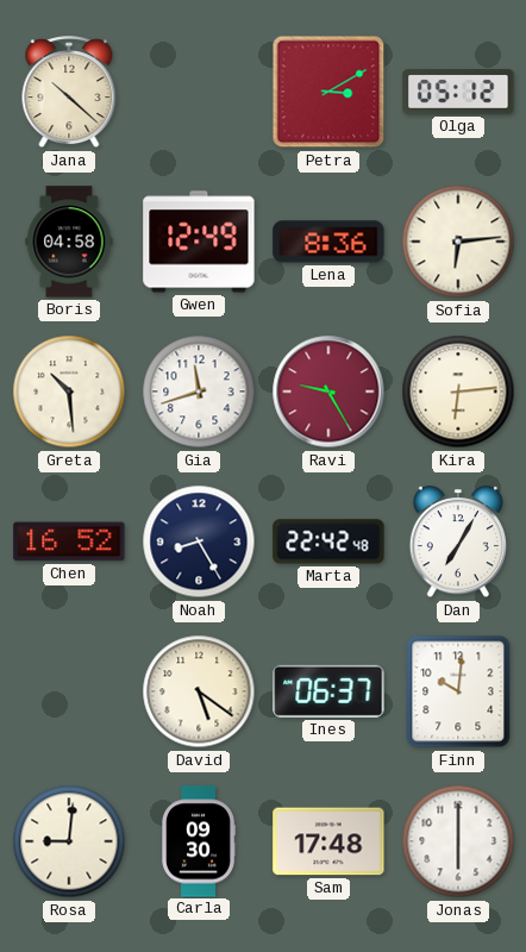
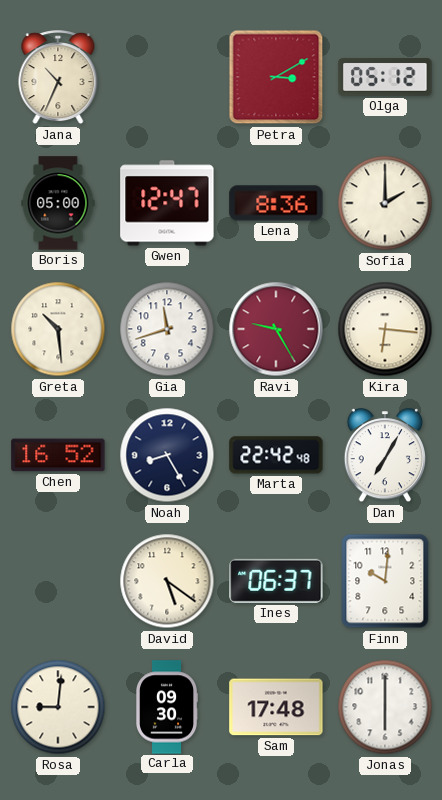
Jana: 10:22 -> 10:34
Boris: 04:58 -> 05:00
Gwen: 12:49 -> 12:47
Sofia: 6:14 -> 2:00
Kira: 6:14 -> 6:16
